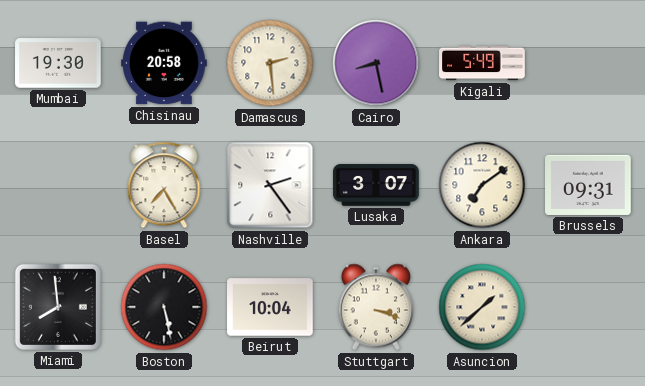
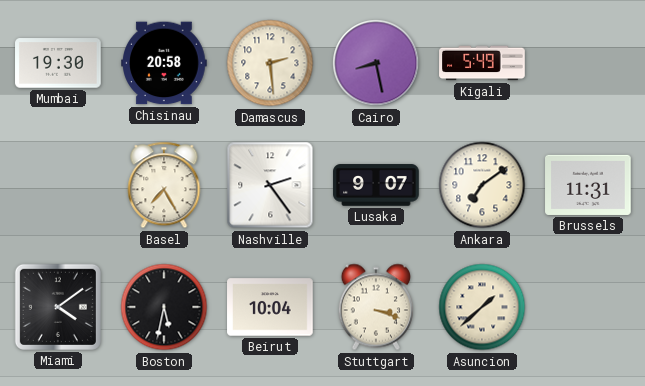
Lusaka: 3:07 -> 9:07
Brussels: 09:31 -> 11:31
Miami: 7:59 -> 4:09
Boston: 5:28 -> 5:32
